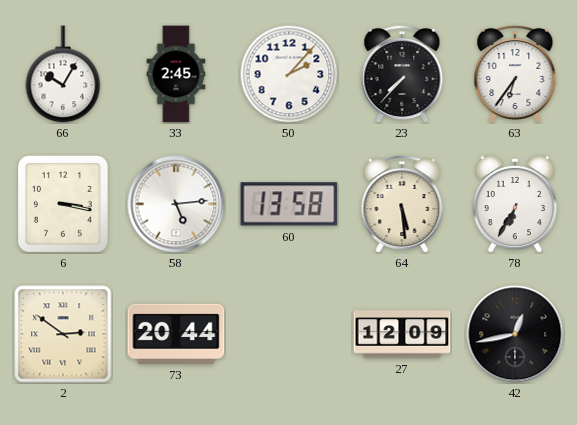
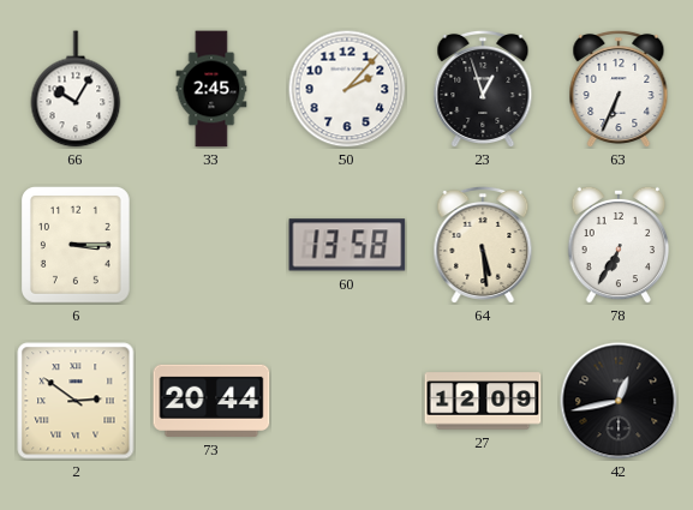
23: 7:37 -> 12:57
63: 6:36 -> 6:34
6: 3:17 -> 3:15
58: 5:14 -> none
